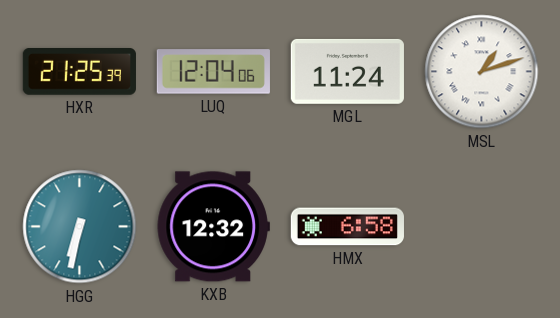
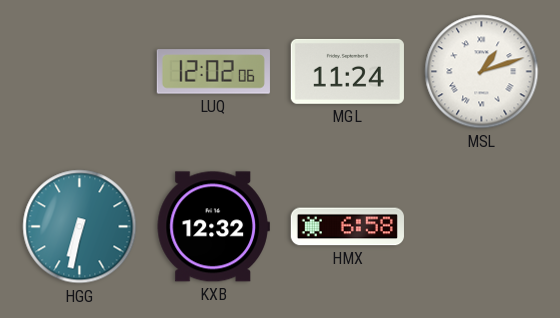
HXR: 21:25 -> none
LUQ: 12:04 -> 12:02
